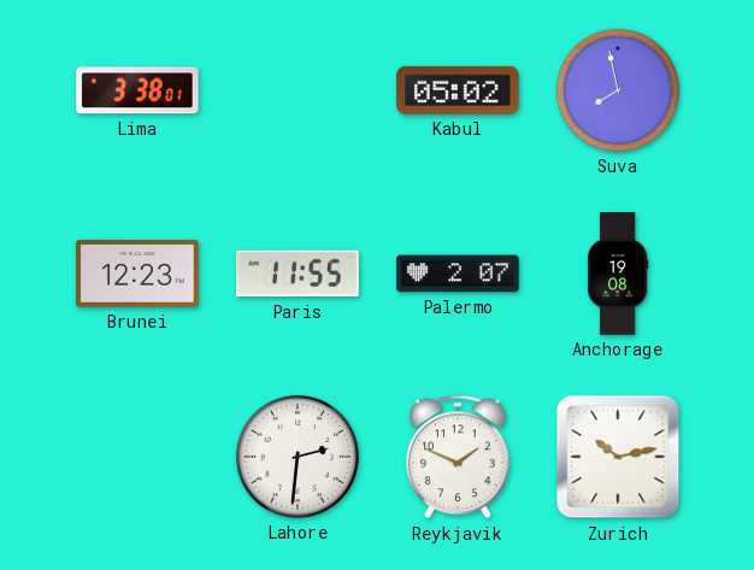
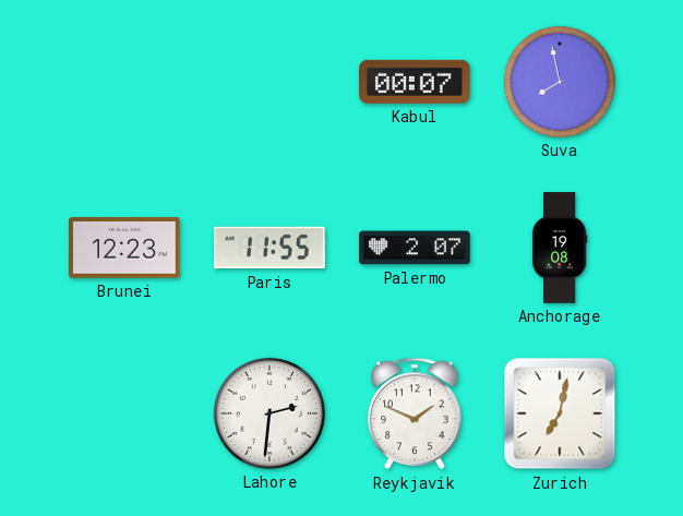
Lima: 3:38 -> none
Kabul: 05:02 -> 00:07
Zurich: 10:13 -> 7:02
